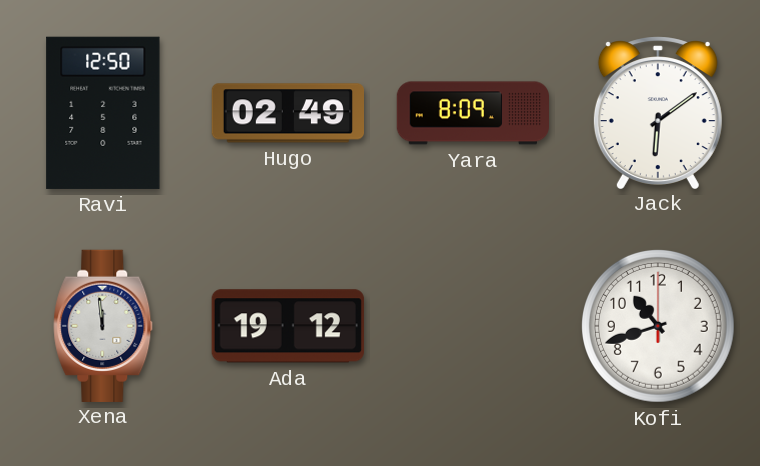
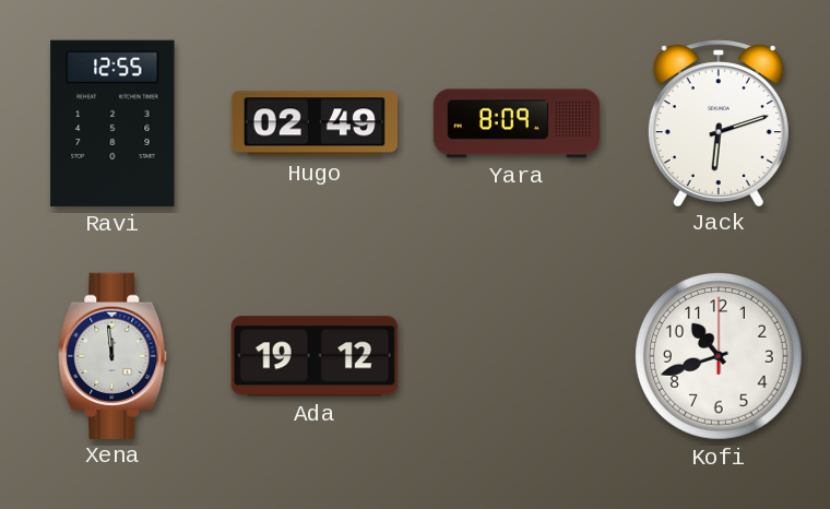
Ravi: 12:50 -> 12:55
Jack: 6:09 -> 6:12
